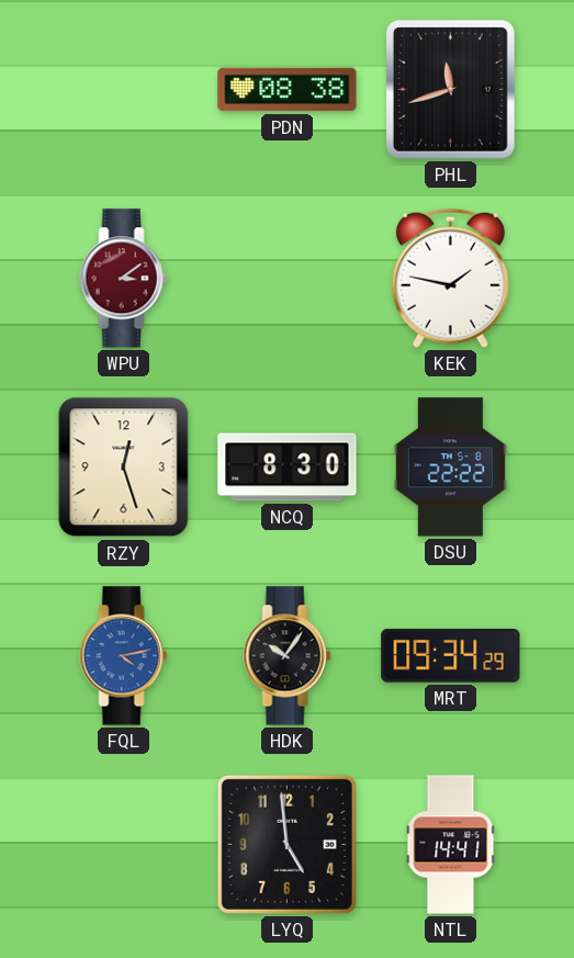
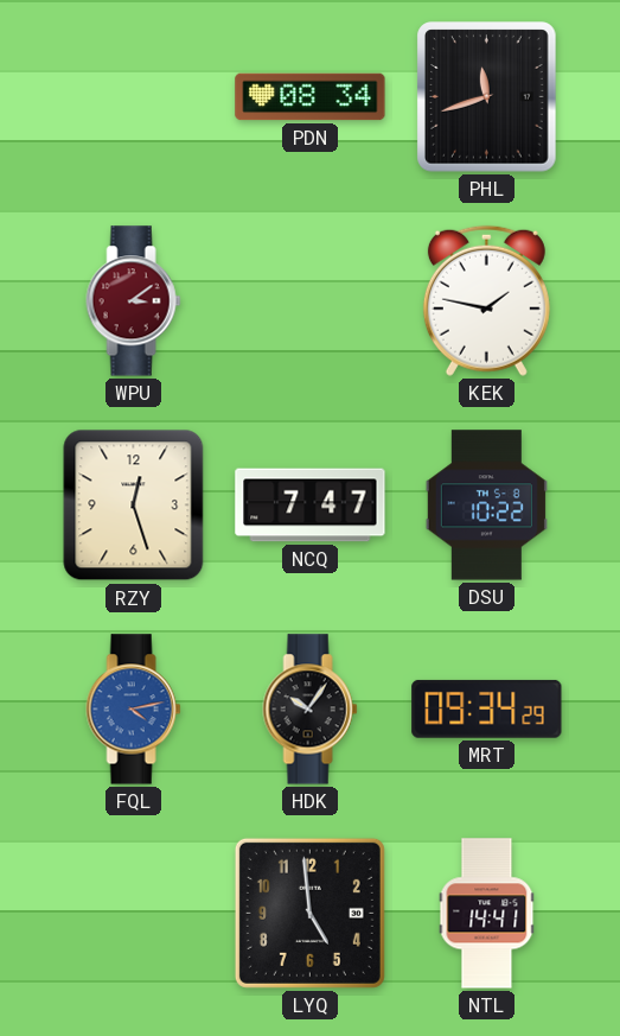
PDN: 08:38 -> 08:34
NCQ: 8:30 -> 7:47
DSU: 22:22 -> 10:22
